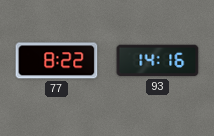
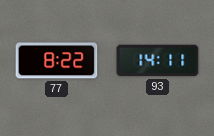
93: 14:16 -> 14:11
